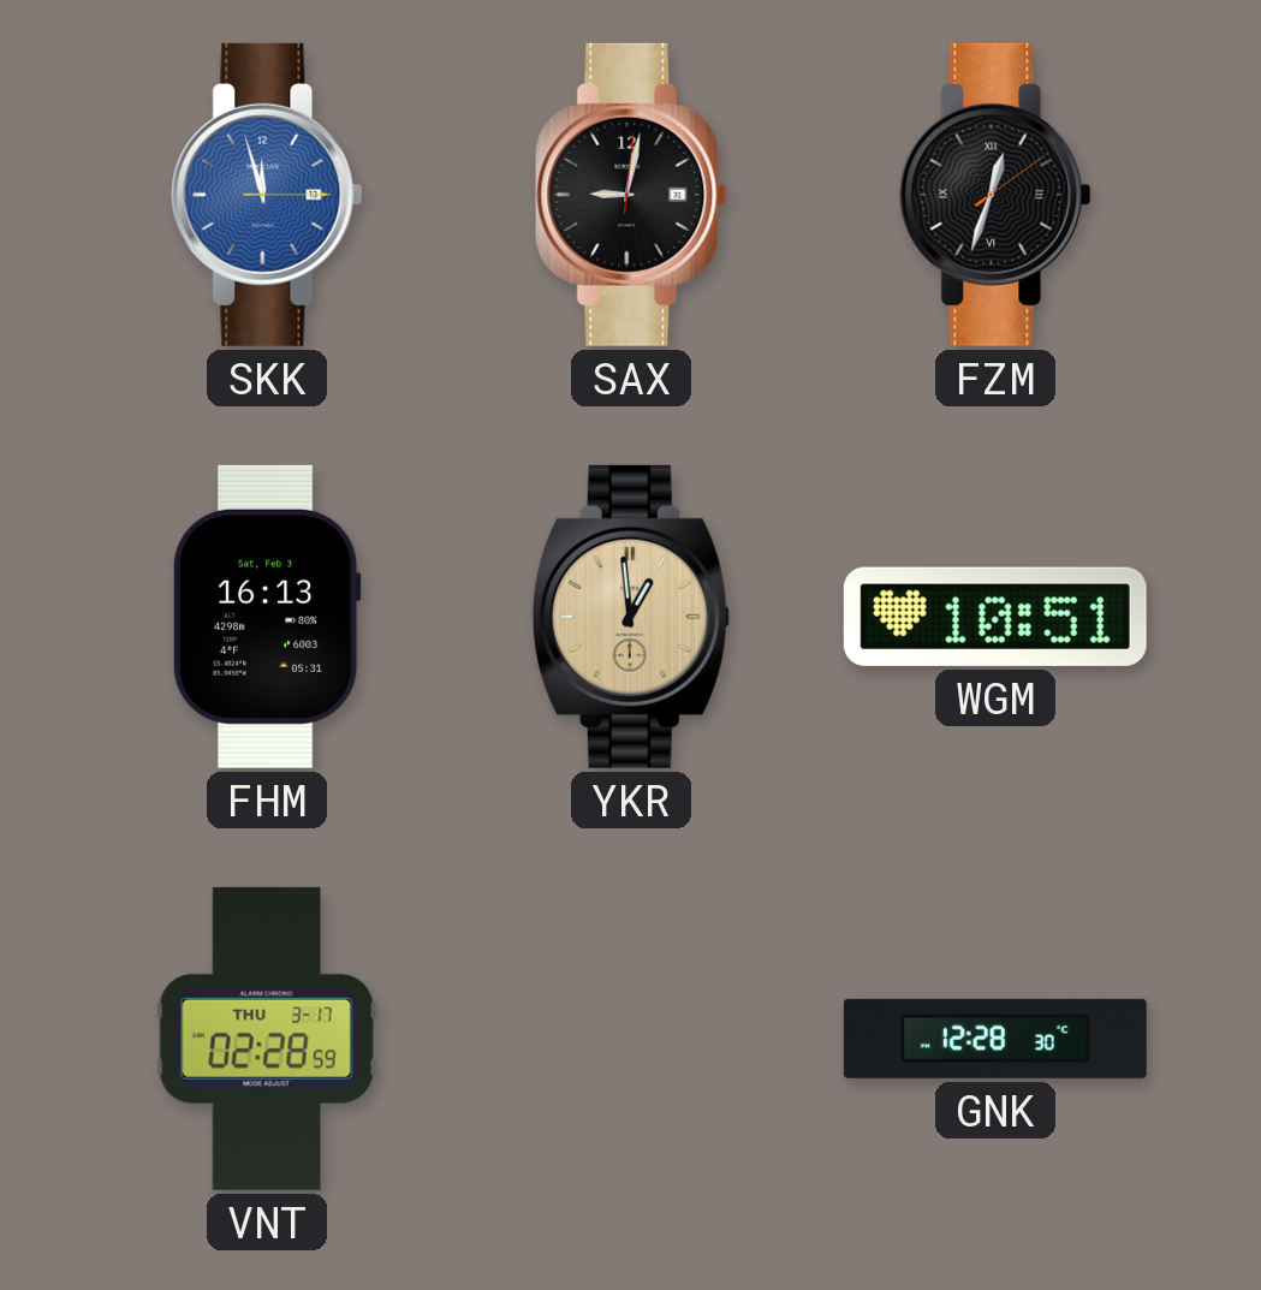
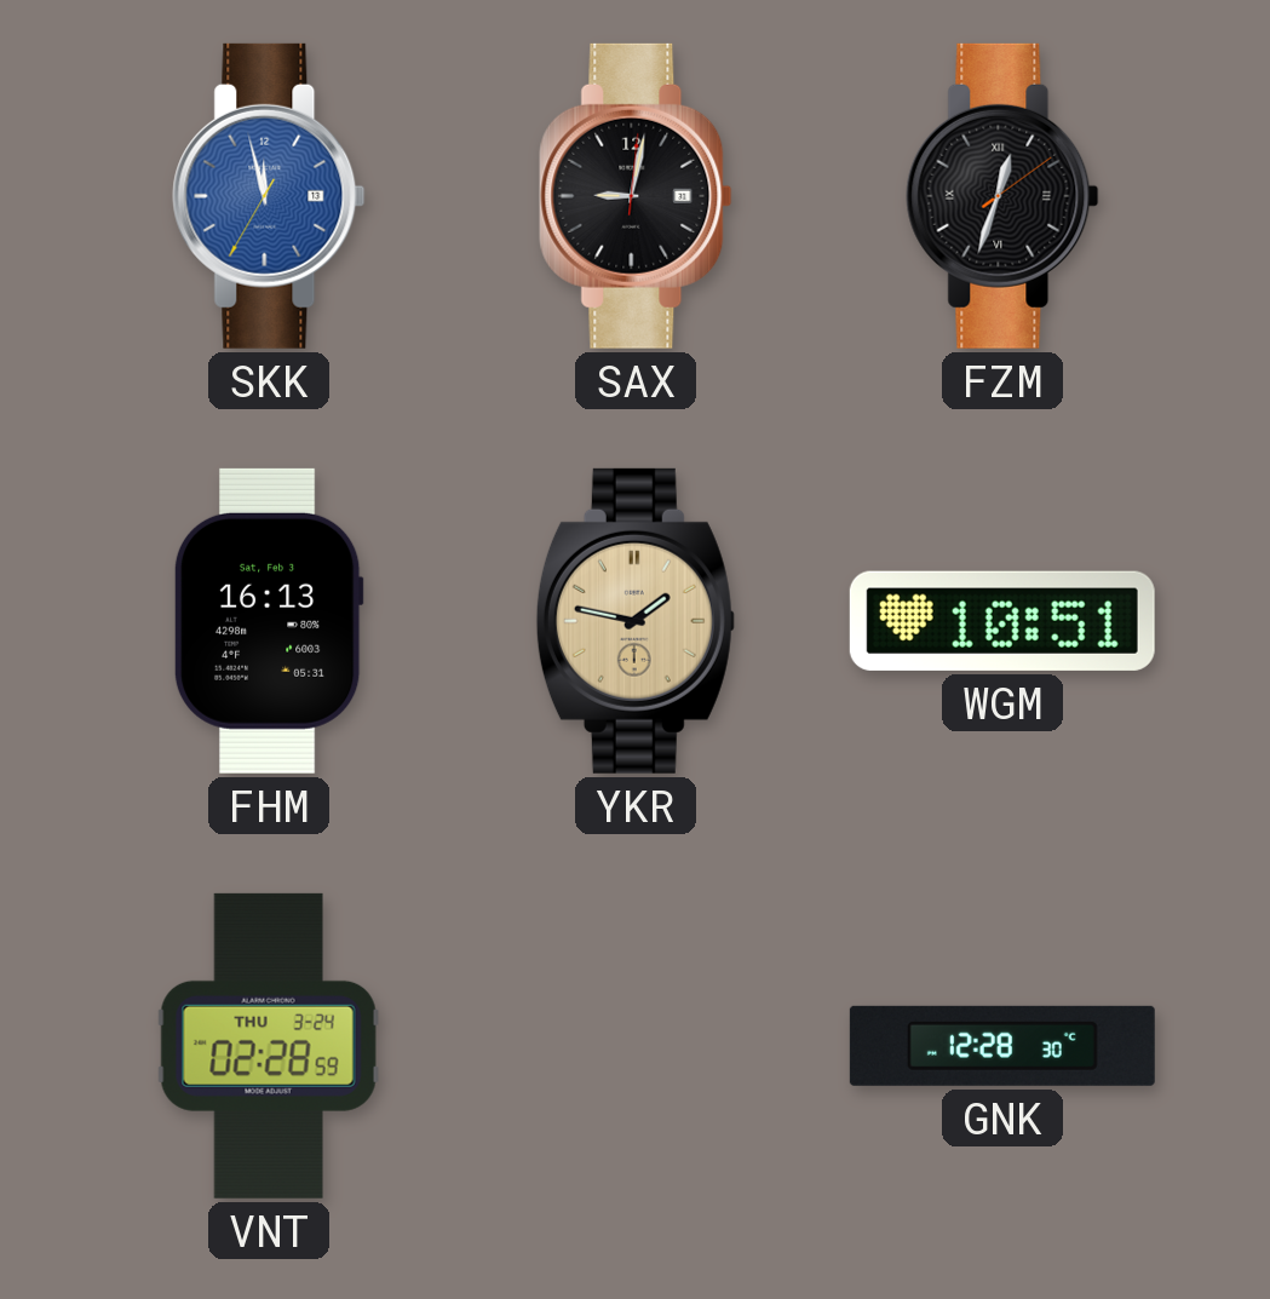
SKK: 11:57:15 -> 11:57:35
YKR: 12:59 -> 1:47
VNT date: THU 3-17 -> THU 3-24
